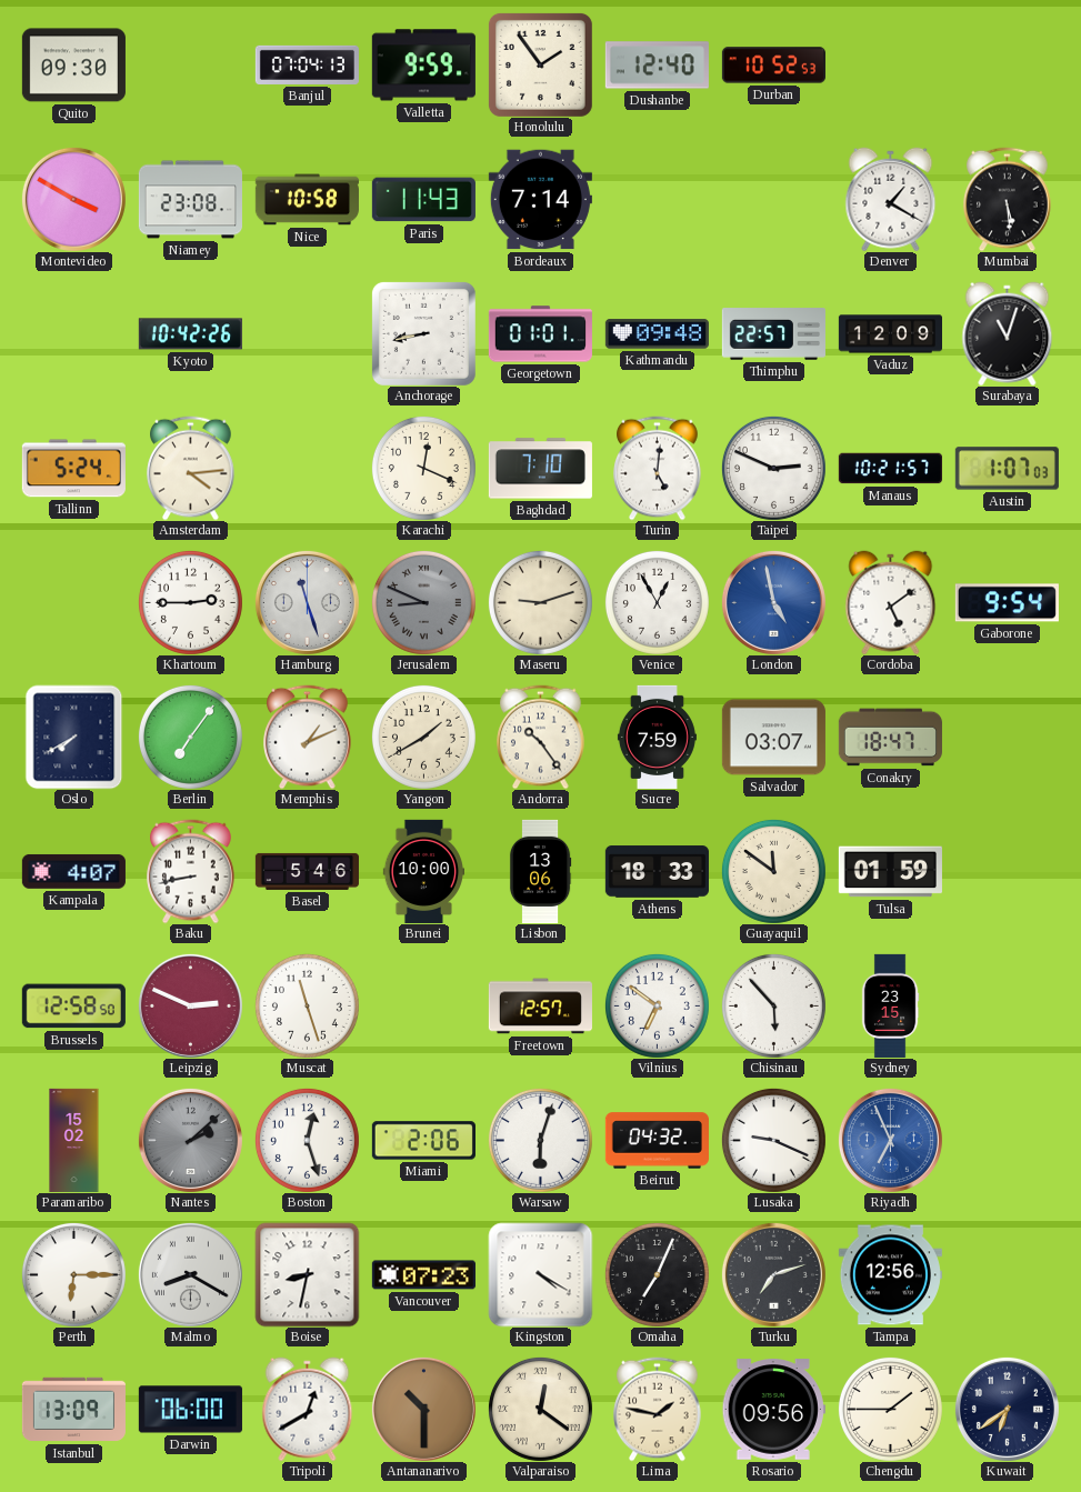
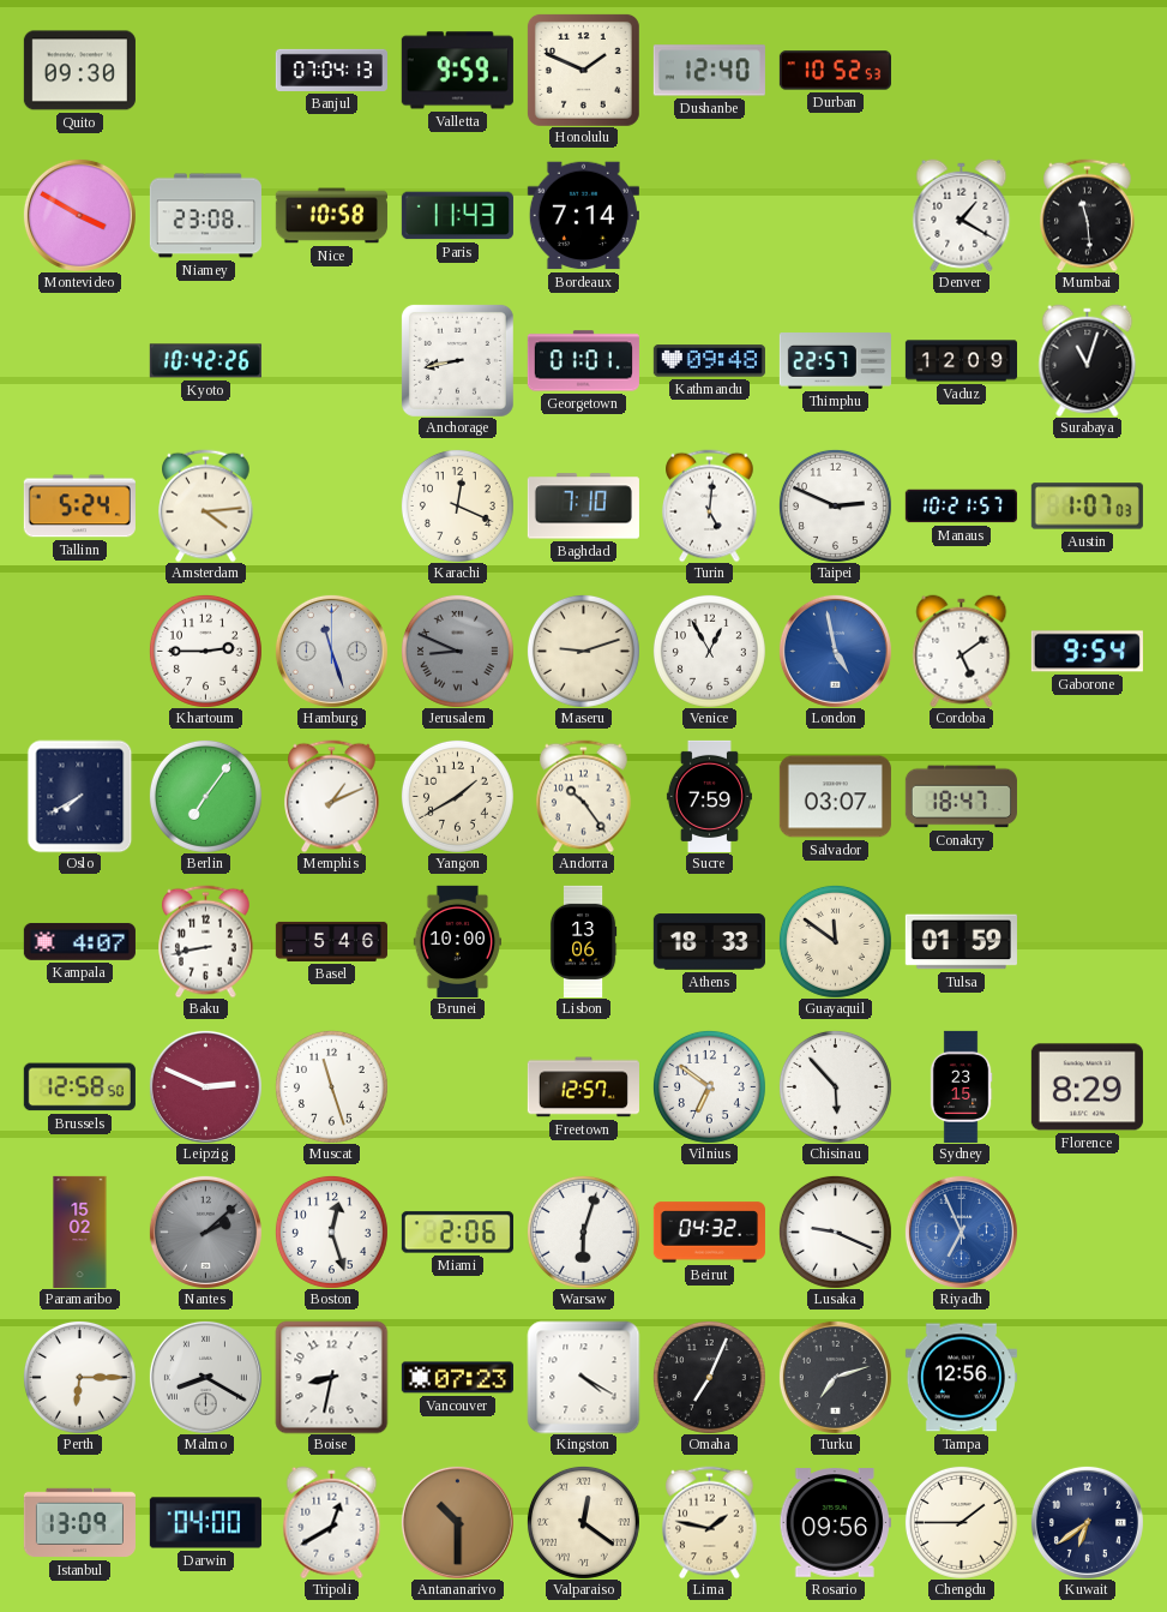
Honolulu: 1:54 -> 1:49
Mumbai: 5:29 -> 11:29
Florence: none -> 8:29
Darwin: 06:00 -> 04:00
